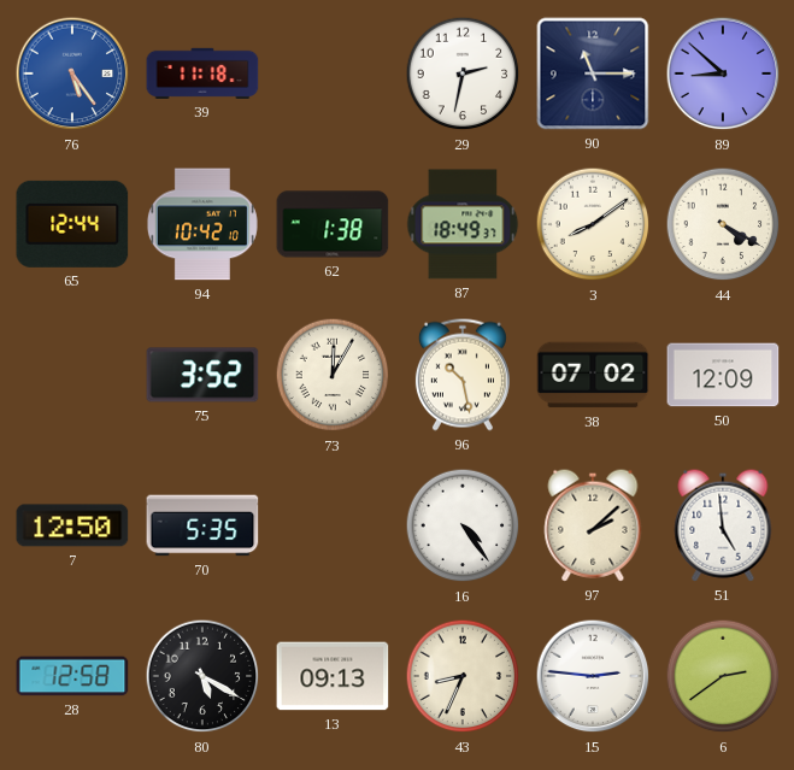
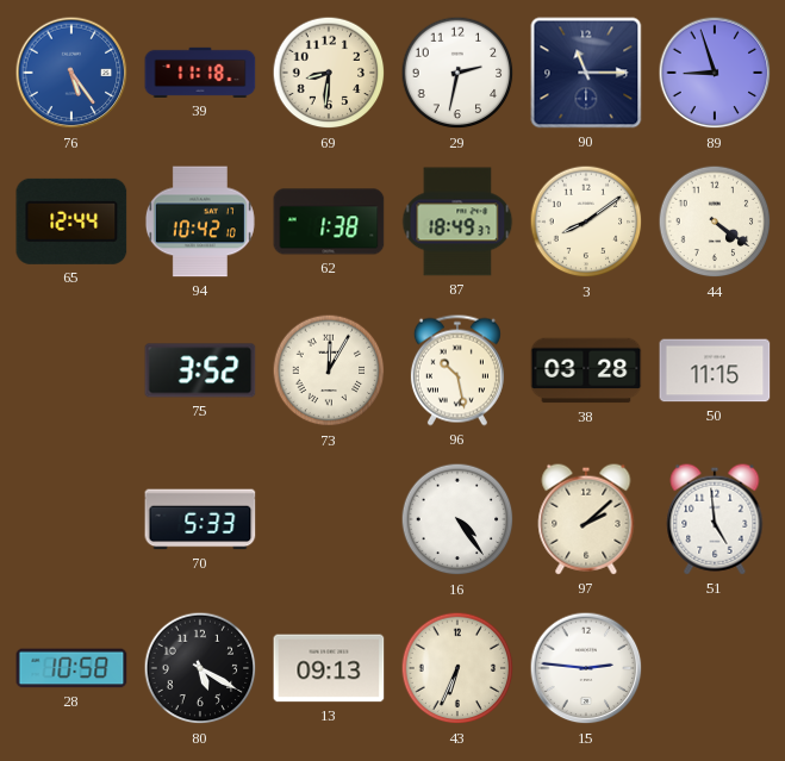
69: none -> 8:31
89: 8:52 -> 8:57
44: 4:20 -> 4:21
38: 07:02 -> 03:28
50: 12:09 -> 11:15
7: 12:50 -> none
70: 5:35 -> 5:33
28: 12:58 -> 10:58
43: 8:34 -> 6:34
6: 2:39 -> none
